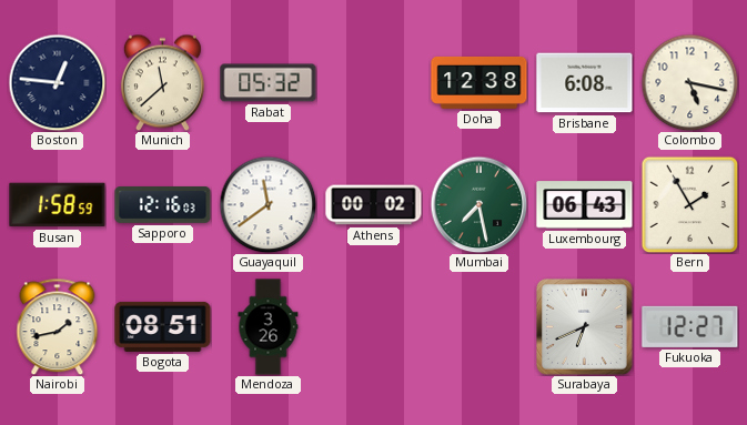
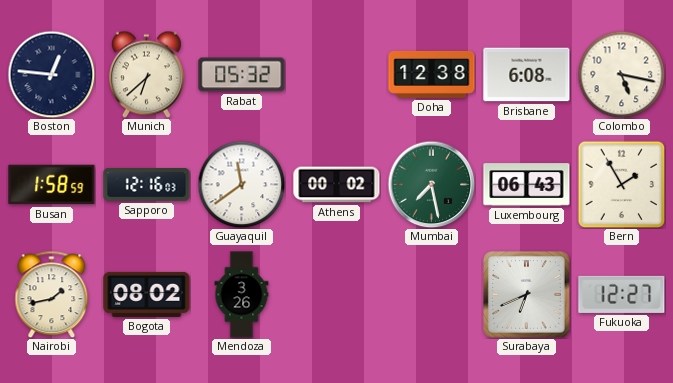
Munich: 11:38 -> 6:38
Bogota: 08:51 -> 08:02
